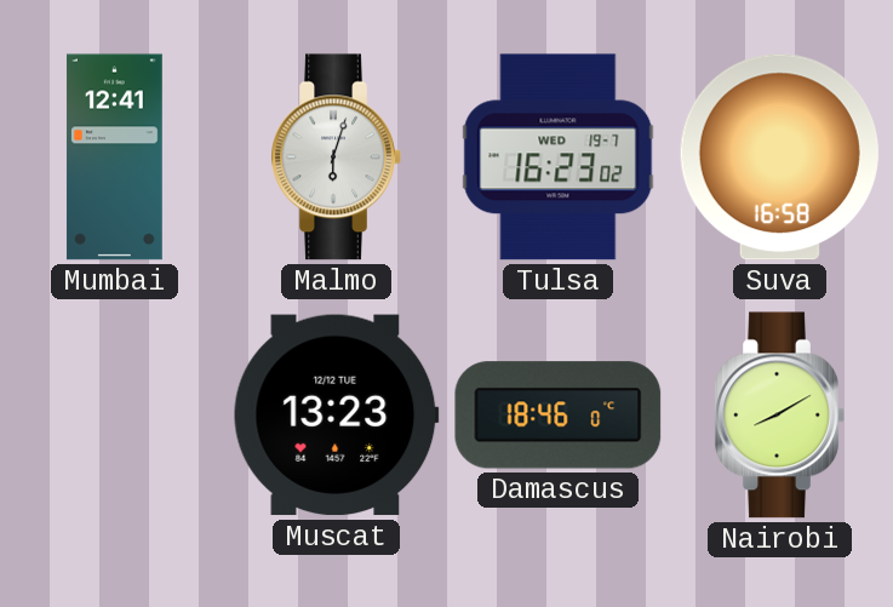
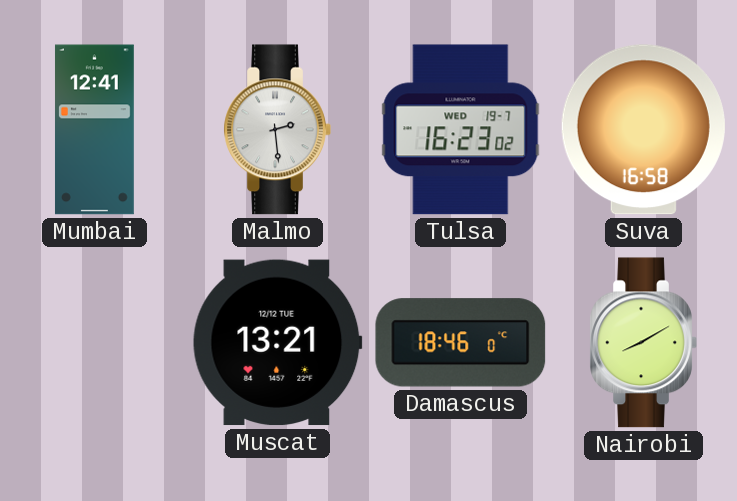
Malmo: 6:03 -> 2:29
Muscat: 13:23 -> 13:21
